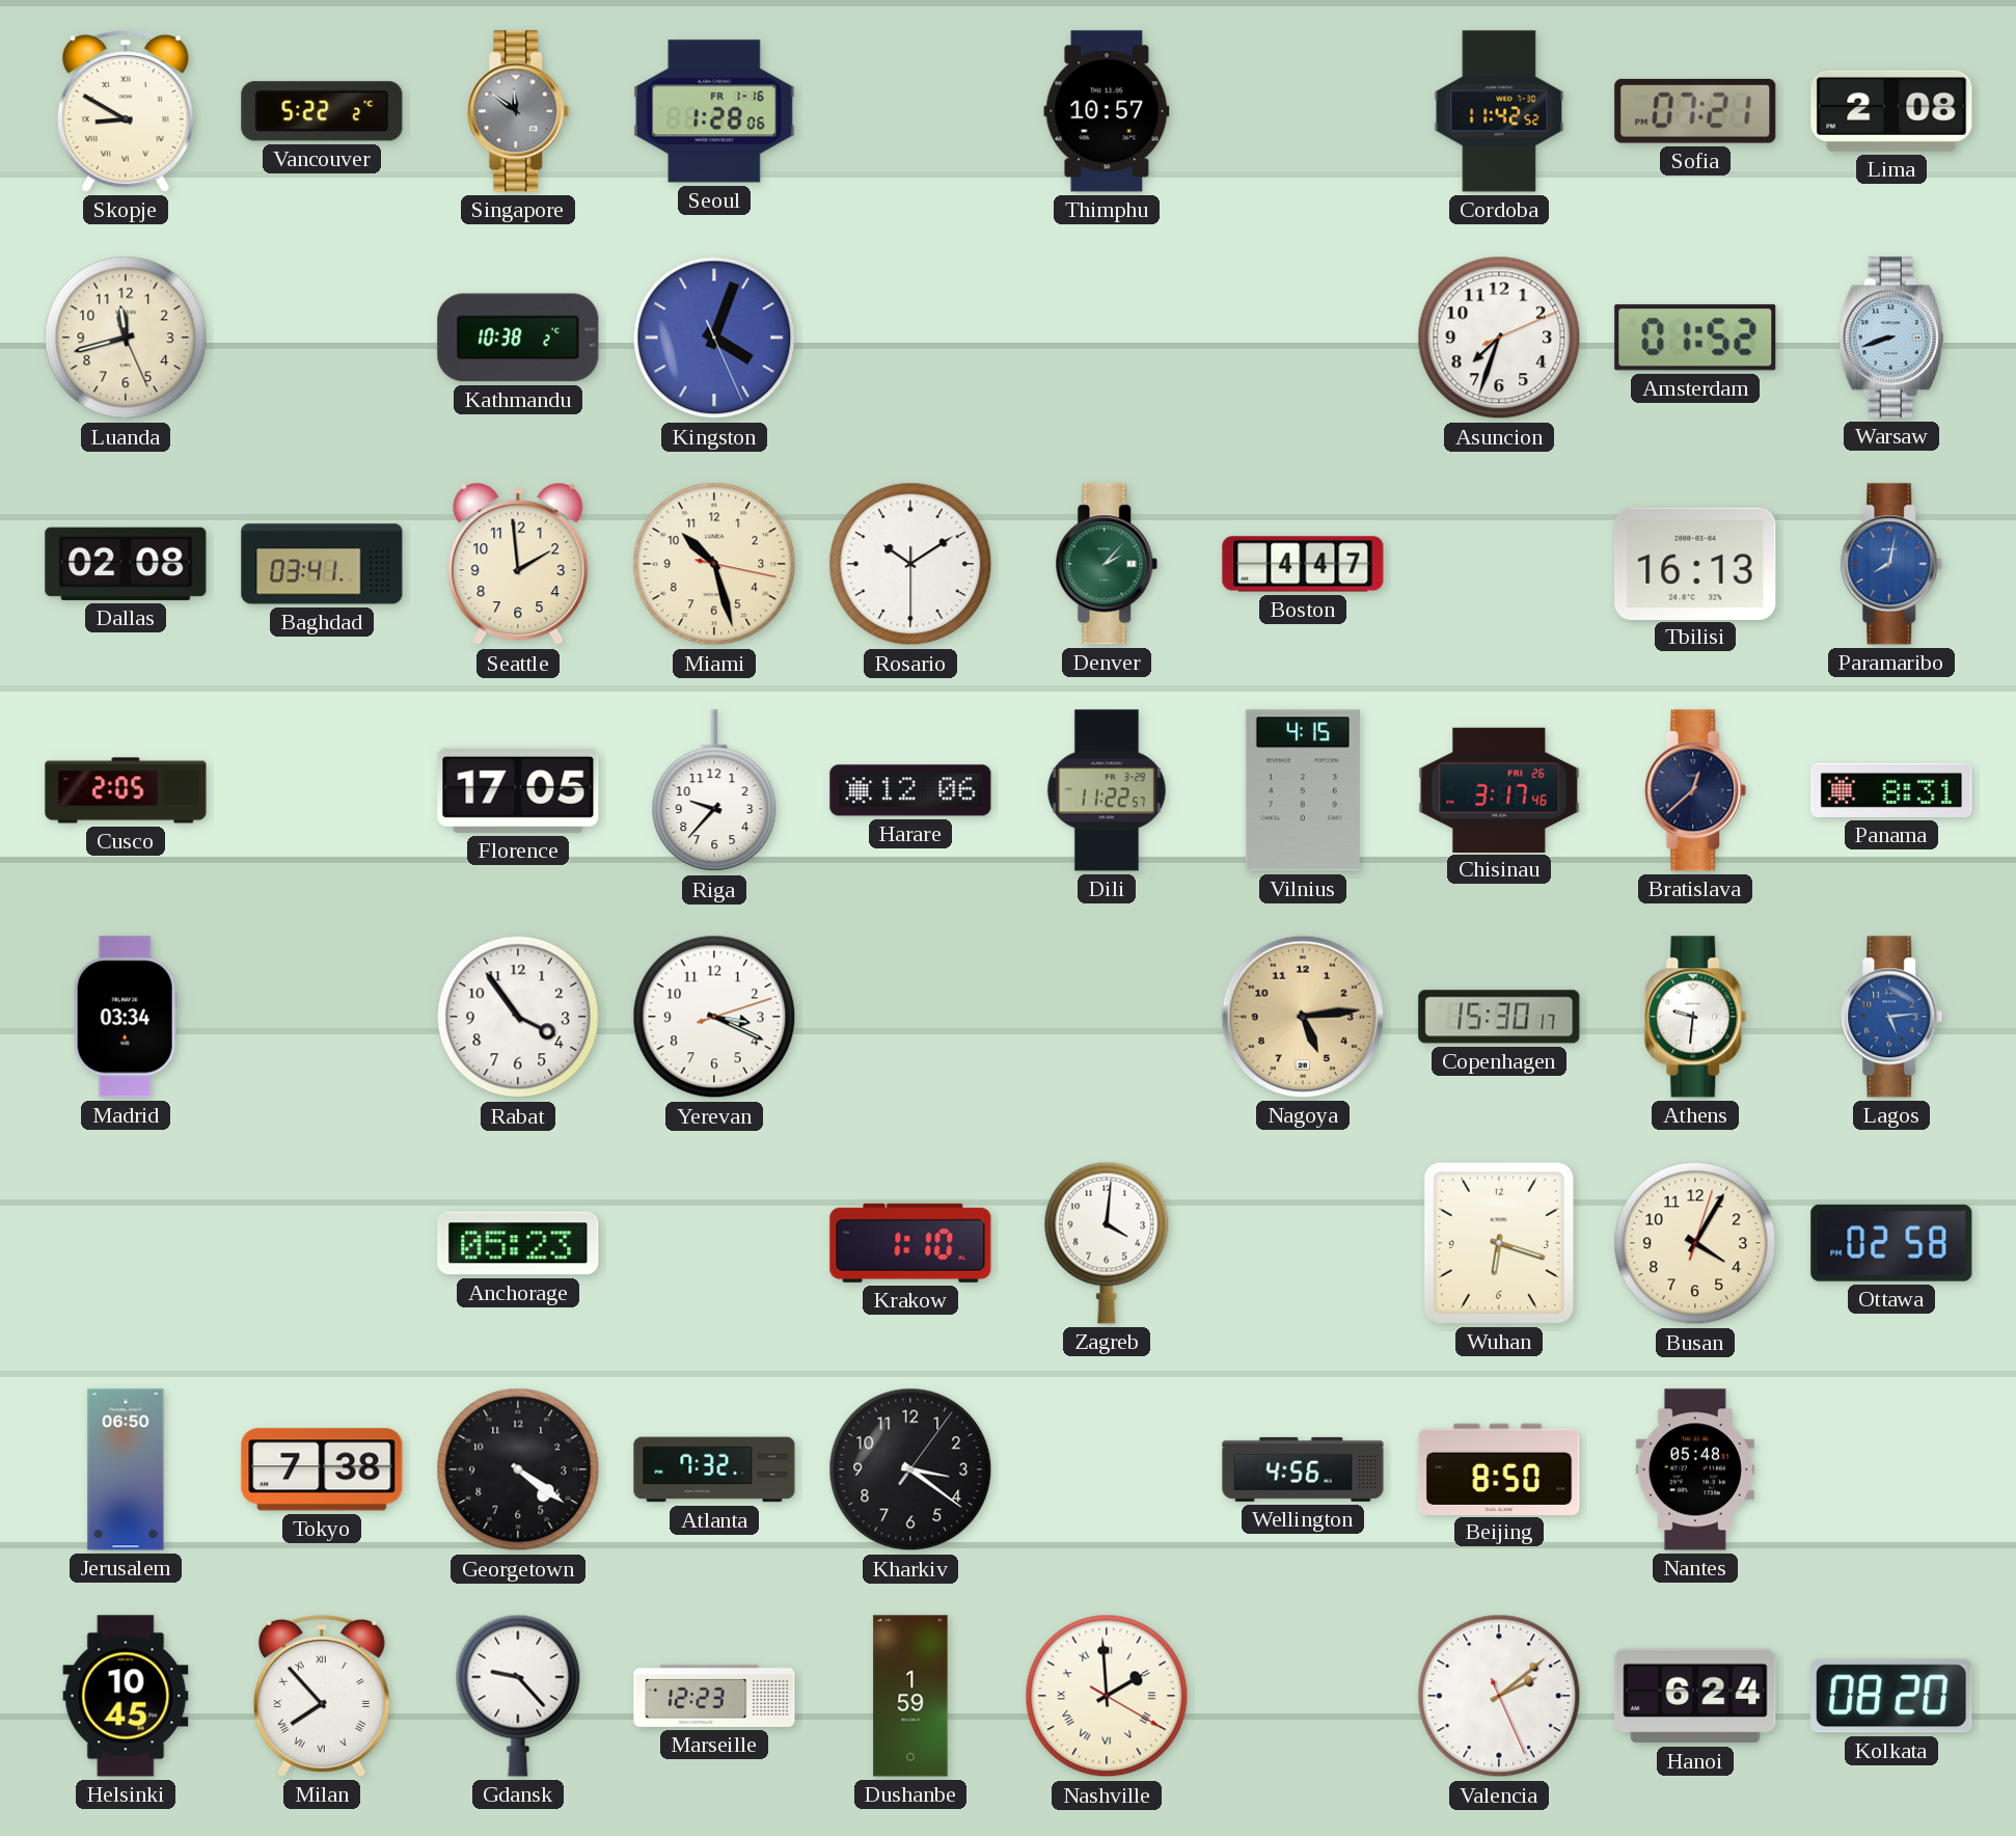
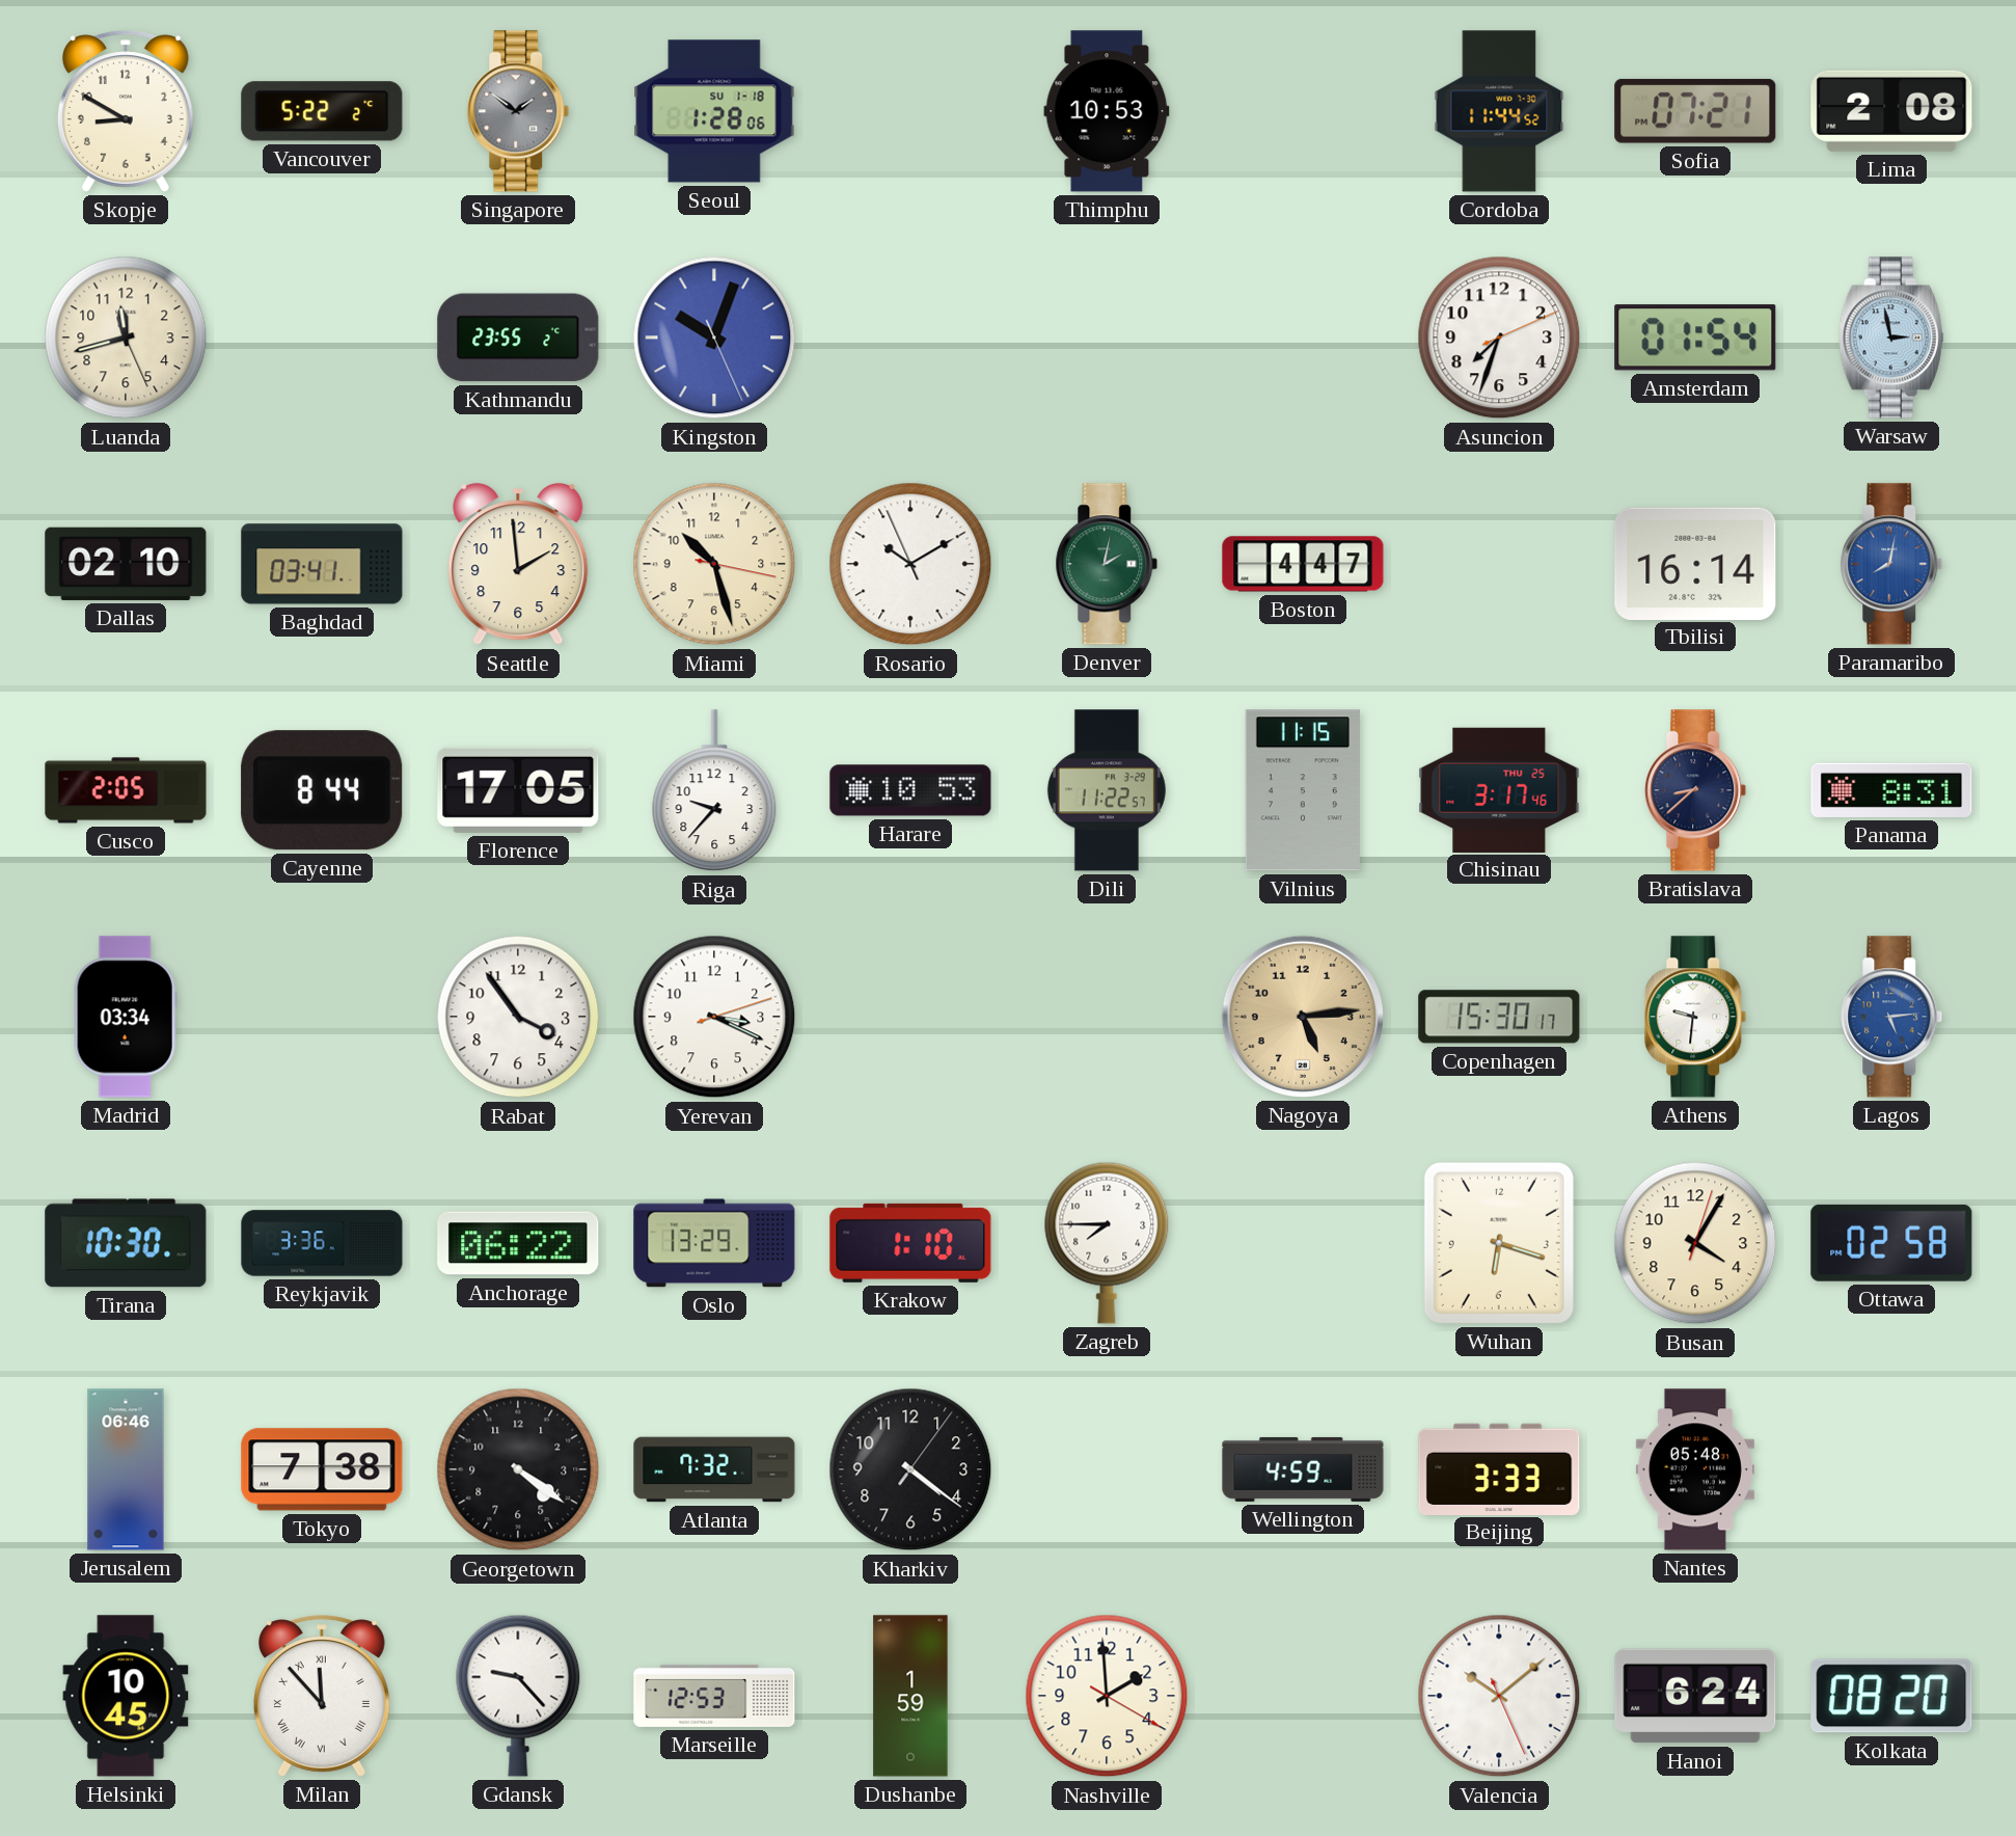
Skopje numerals: Roman -> Arabic
Singapore: 11:51 -> 1:51
Seoul date: FR 1-16 -> SU 1-18
Thimphu: 10:57 -> 10:53
Cordoba: 11:42 -> 11:44
Kathmandu: 10:38 -> 23:55
Kingston: 4:03 -> 10:03
Amsterdam: 01:52 -> 01:54
Warsaw: 8:42 -> 2:58
Dallas: 02:08 -> 02:10
Rosario: 10:09:30 -> 10:09:56
Denver: 2:07 -> 2:02
Tbilisi: 16:13 -> 16:14
Cayenne: none -> 8:44
Harare: 12:06 -> 10:53
Vilnius: 4:15 -> 11:15
Chisinau date: FRI 26 -> THU 25
Bratislava: 12:38 -> 8:38
Tirana: none -> 10:30
Reykjavik: none -> 3:36
Anchorage: 05:23 -> 06:22
Oslo: none -> 13:29
Zagreb: 4:01 -> 7:45
Jerusalem: 06:50 -> 06:46
Kharkiv: 3:21 -> 4:21
Wellington: 4:56 -> 4:59
Beijing: 8:50 -> 3:33
Milan: 7:53 -> 11:53
Marseille: 12:23 -> 12:53
Nashville numerals: Roman -> Arabic
Valencia: 2:08 -> 10:08
